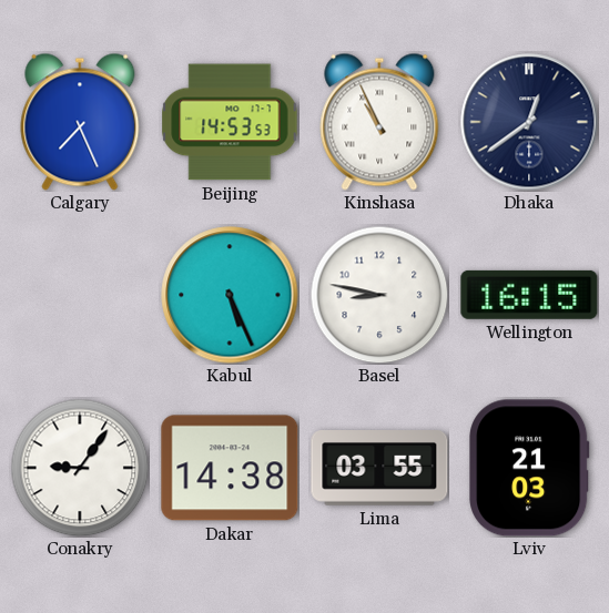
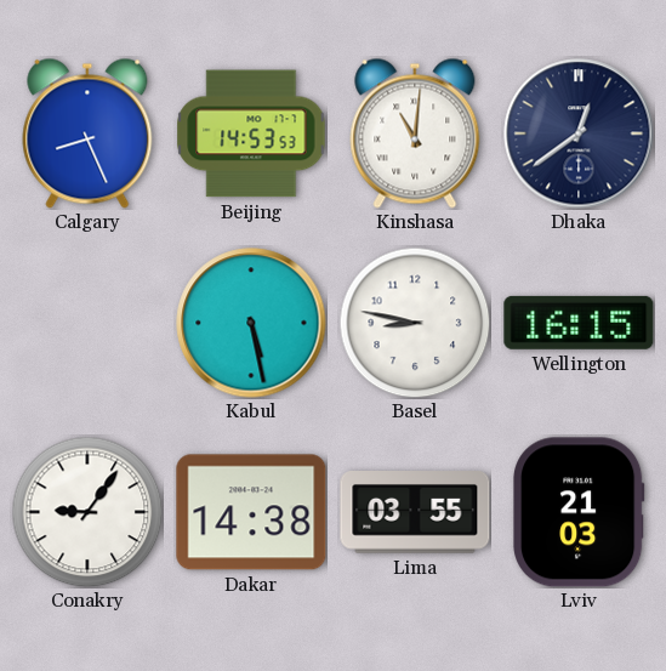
Calgary: 7:26 -> 8:26
Kinshasa: 10:56 -> 11:01
Kabul: 5:26 -> 5:28
